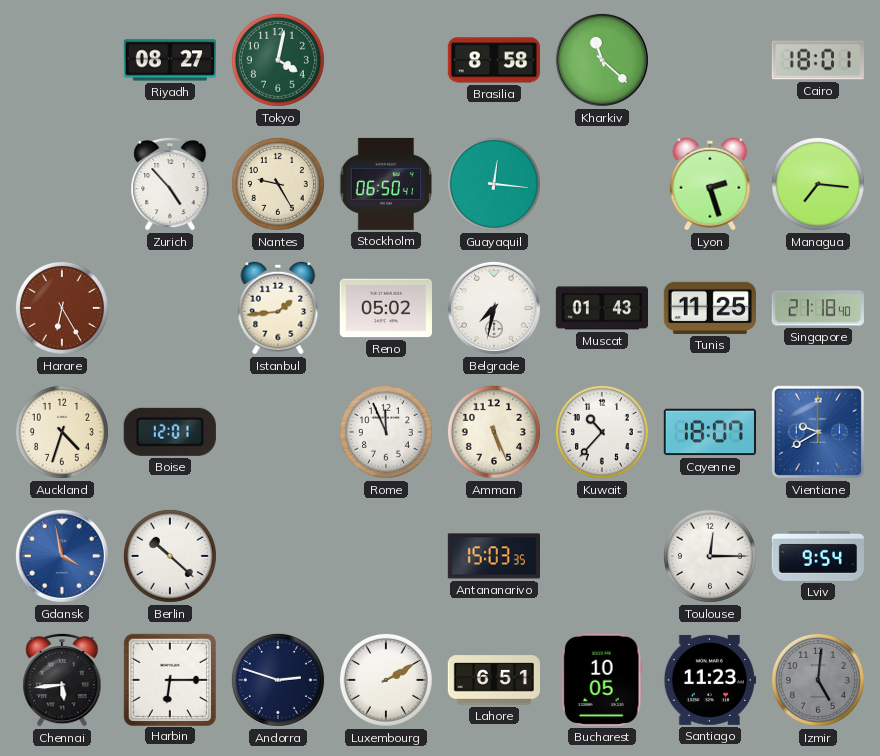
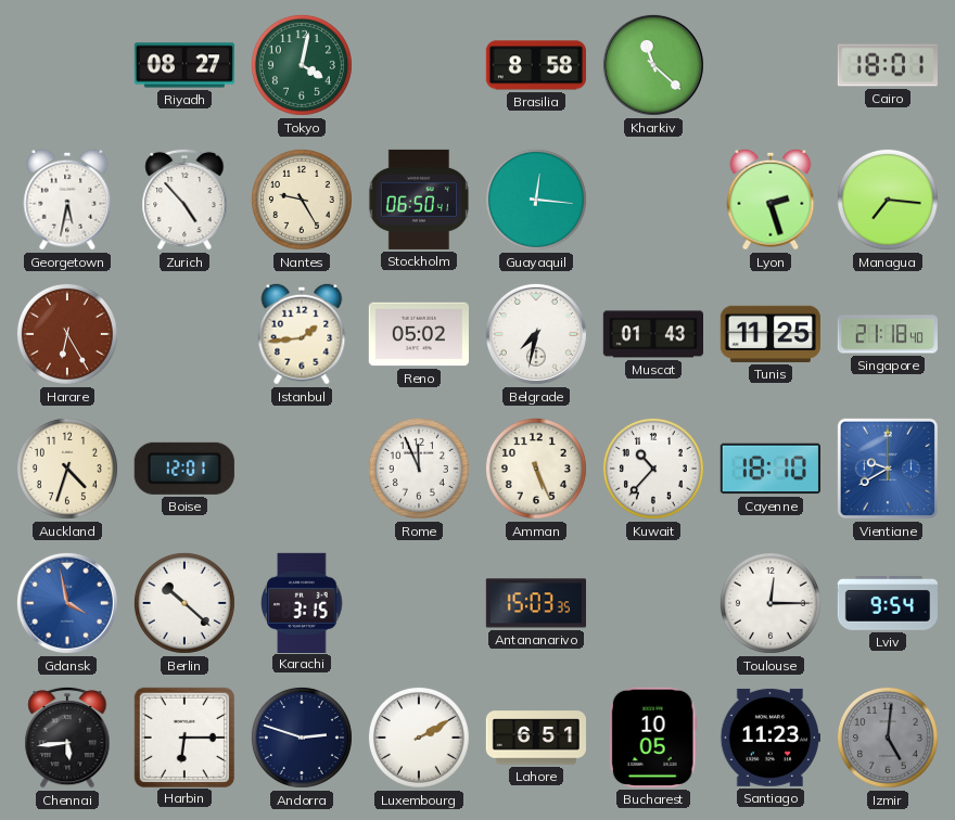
Georgetown: none -> 5:32
Cayenne: 18:07 -> 18:10
Karachi: none -> 3:15
